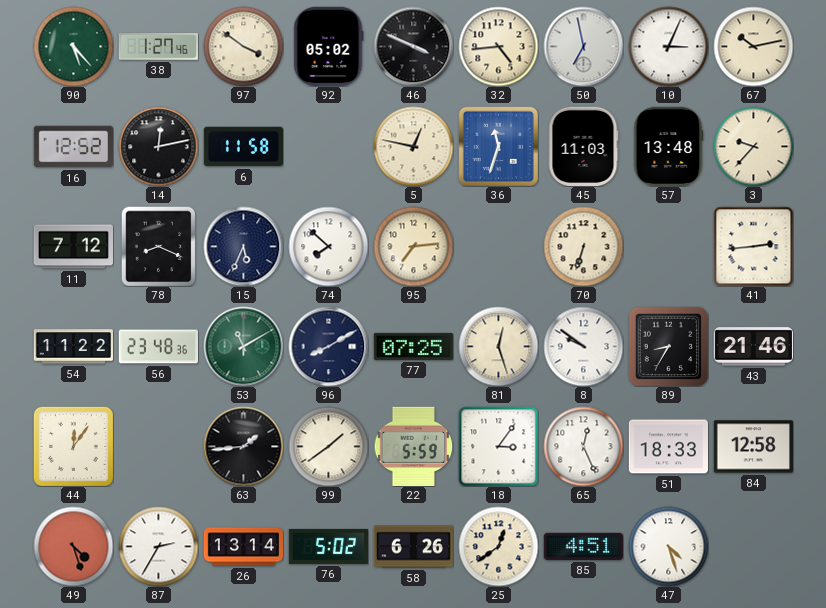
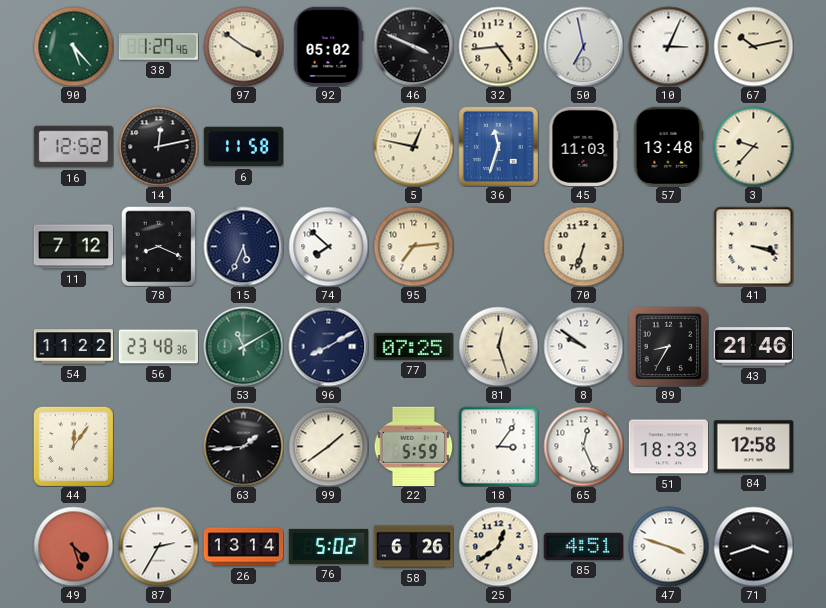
41: 2:44 -> 3:18
47: 4:27 -> 3:48
71: none -> 3:42
